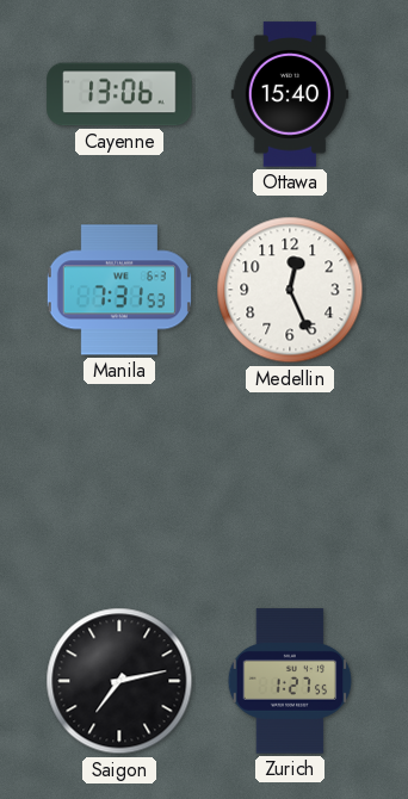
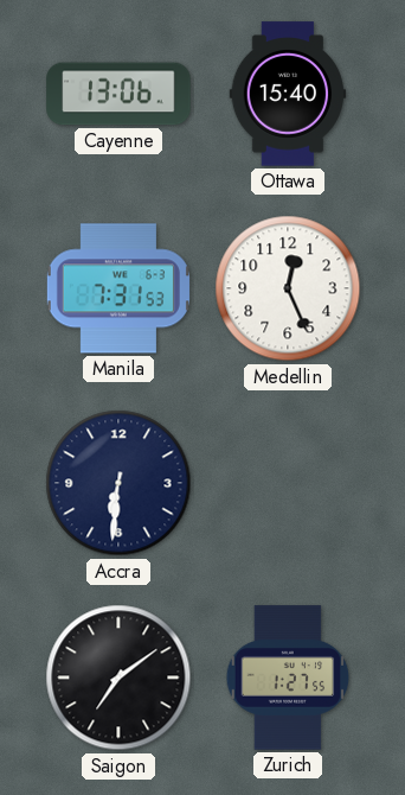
Accra: none -> 6:31
Saigon: 7:13 -> 7:09
